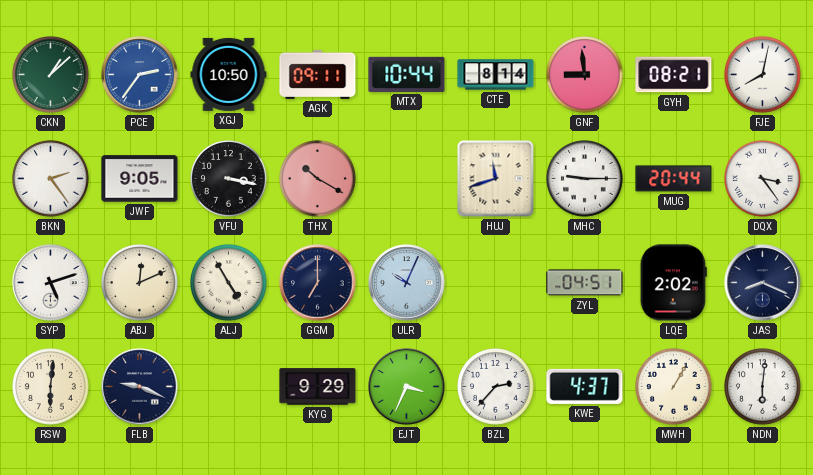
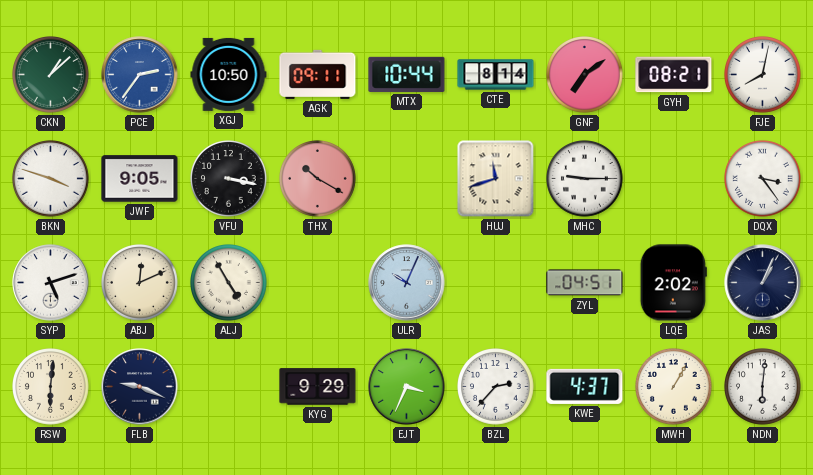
GNF: 8:59 -> 7:09
BKN: 2:24 -> 3:48
MUG: 20:44 -> none
GGM: 7:00 -> none
JAS: 8:19 -> 1:04
